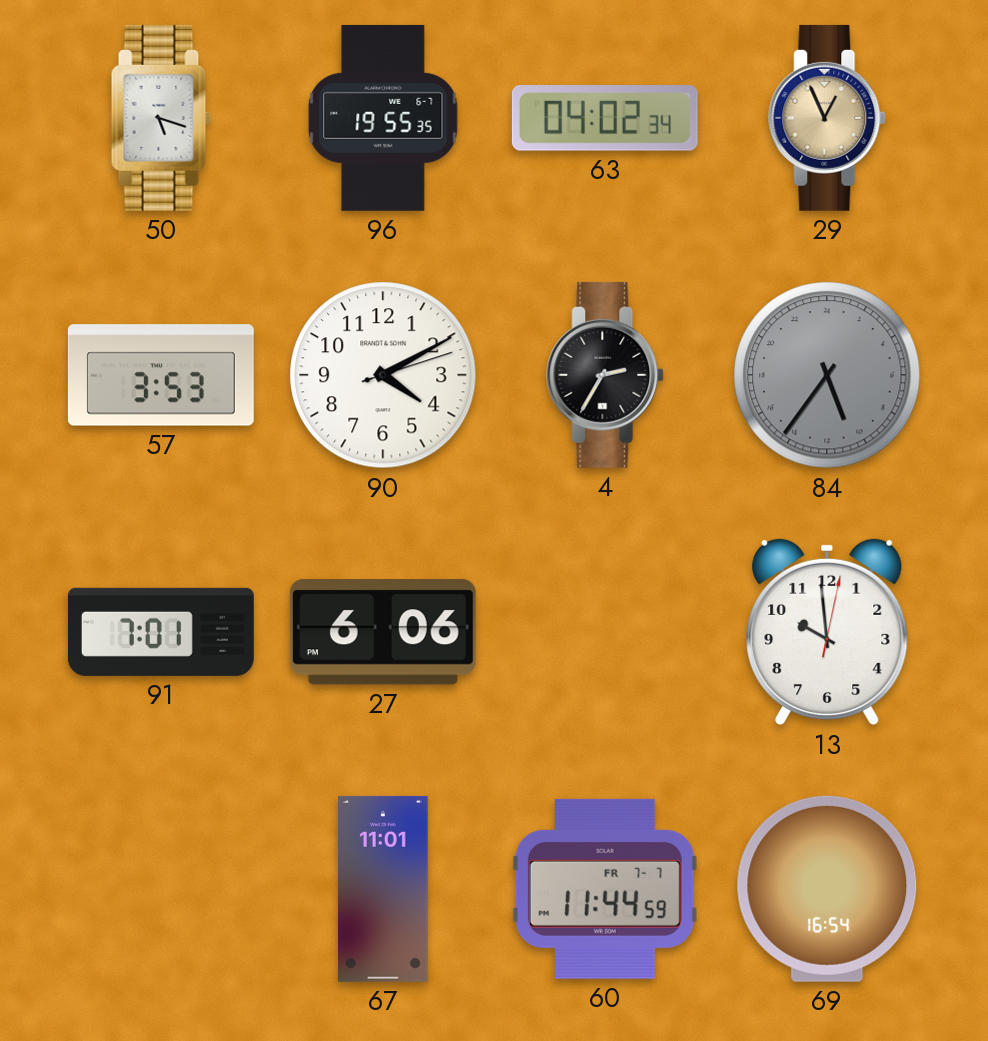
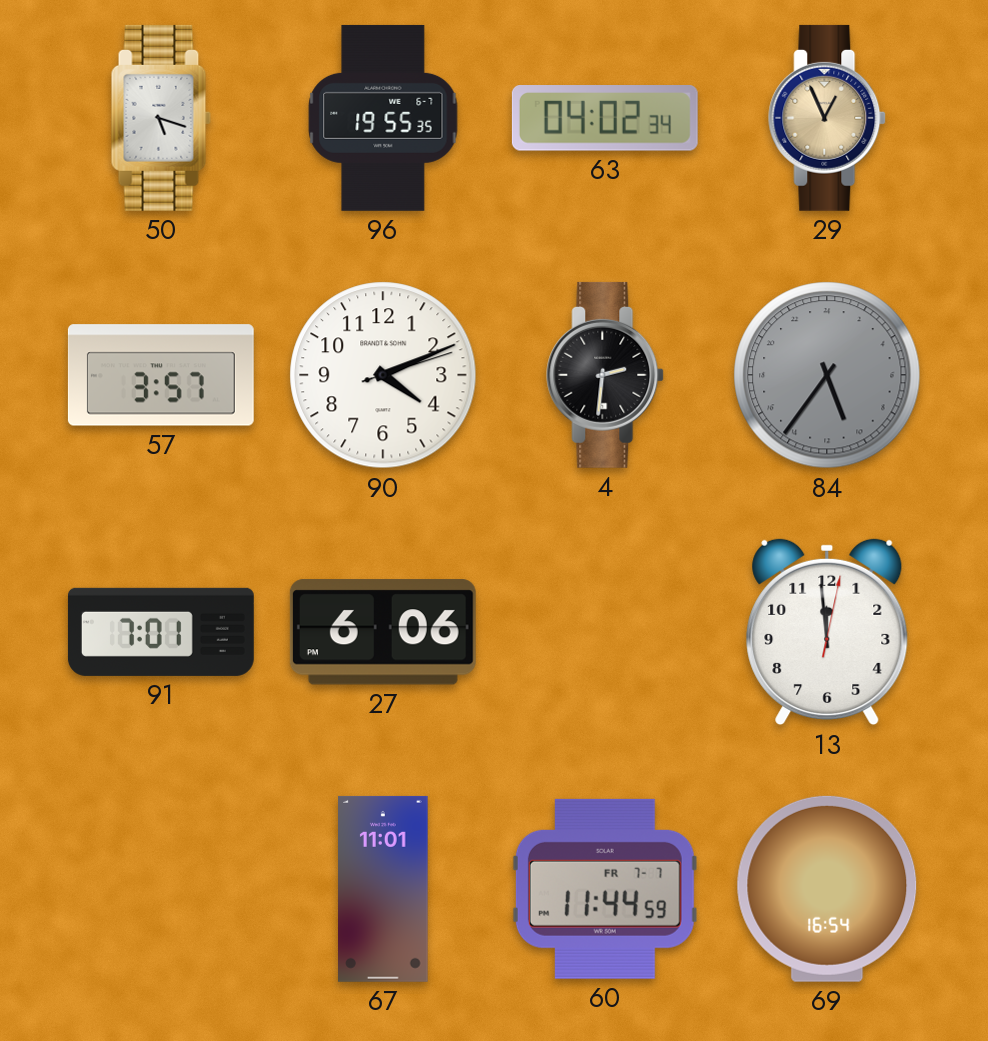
57: 3:53 -> 3:57
90: 4:10 -> 4:11
4: 2:35 -> 2:31
13: 9:59 -> 11:59
